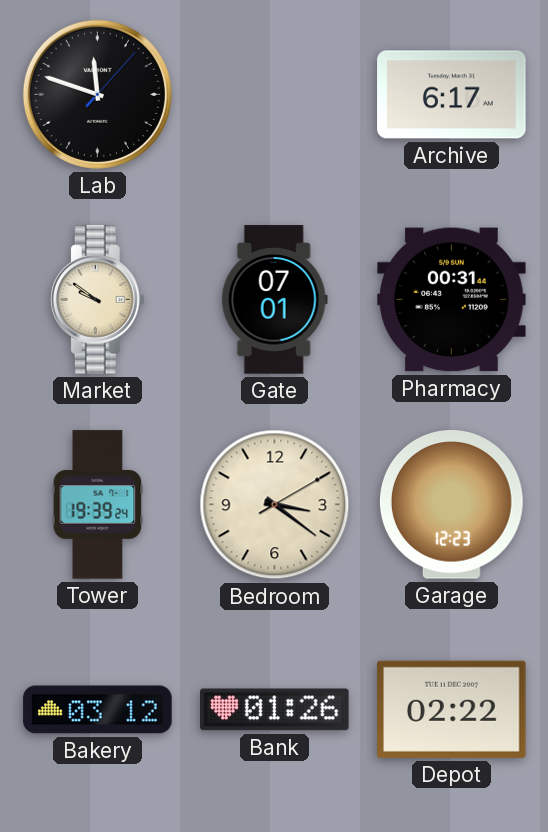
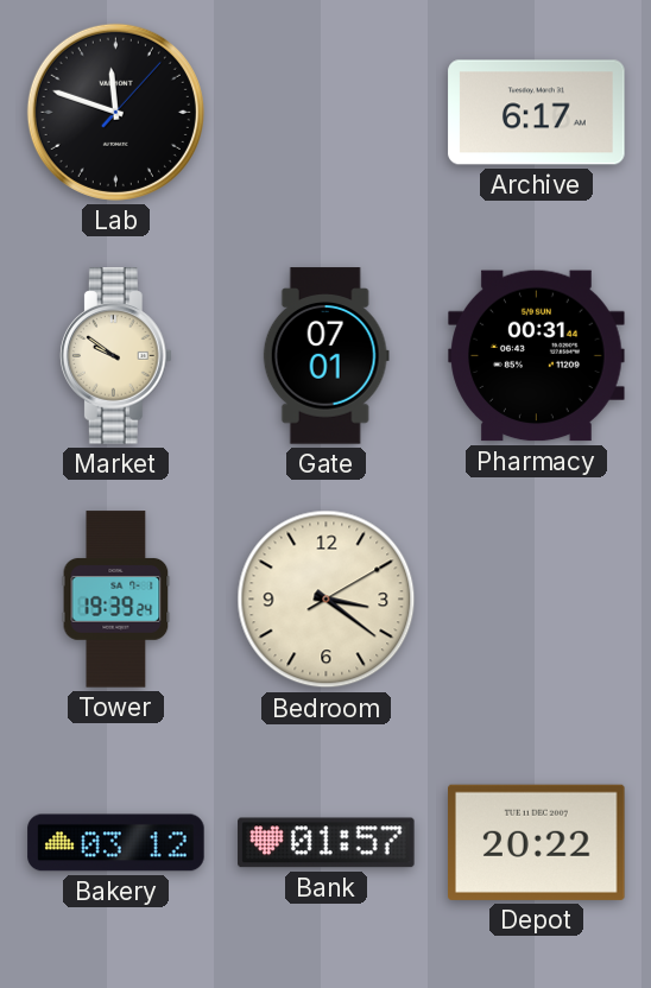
Garage: 12:23 -> none
Bank: 01:26 -> 01:57
Depot: 02:22 -> 20:22
